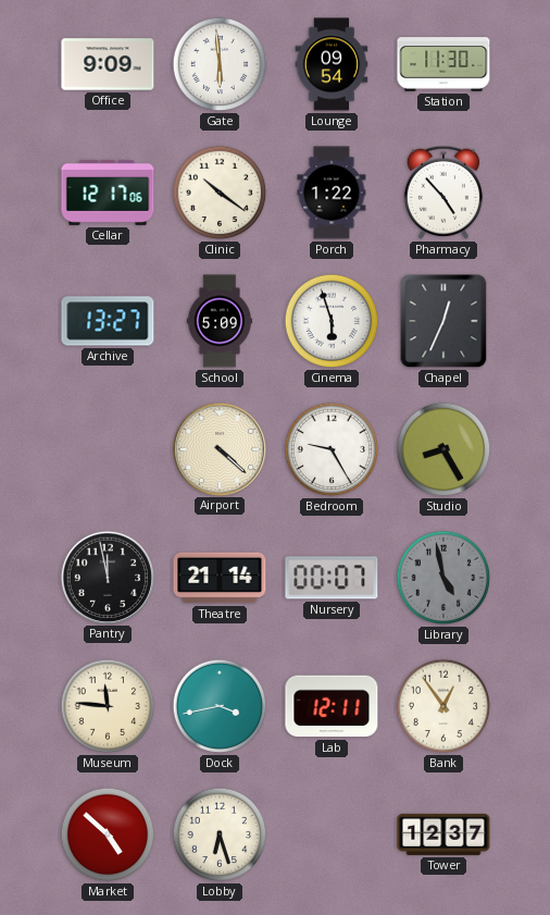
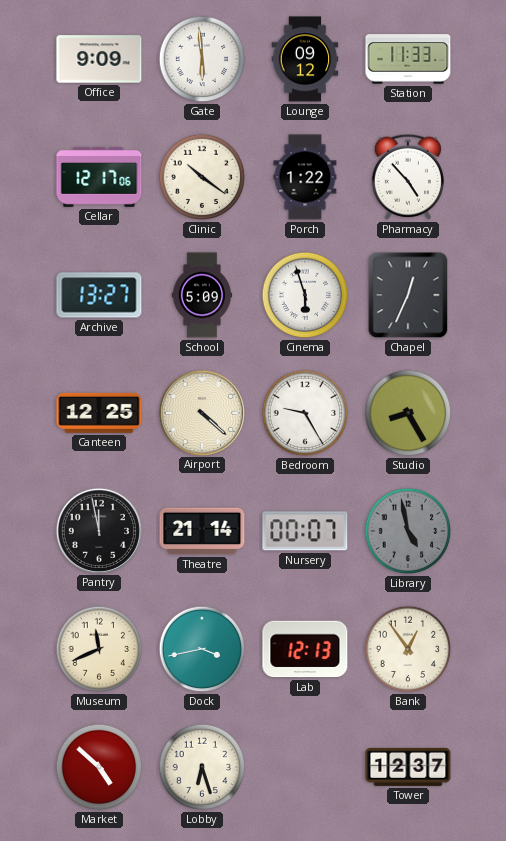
Lounge: 09:54 -> 09:12
Station: 11:30 -> 11:33
Canteen: none -> 12:25
Museum: 11:46 -> 11:41
Lab: 12:11 -> 12:13
